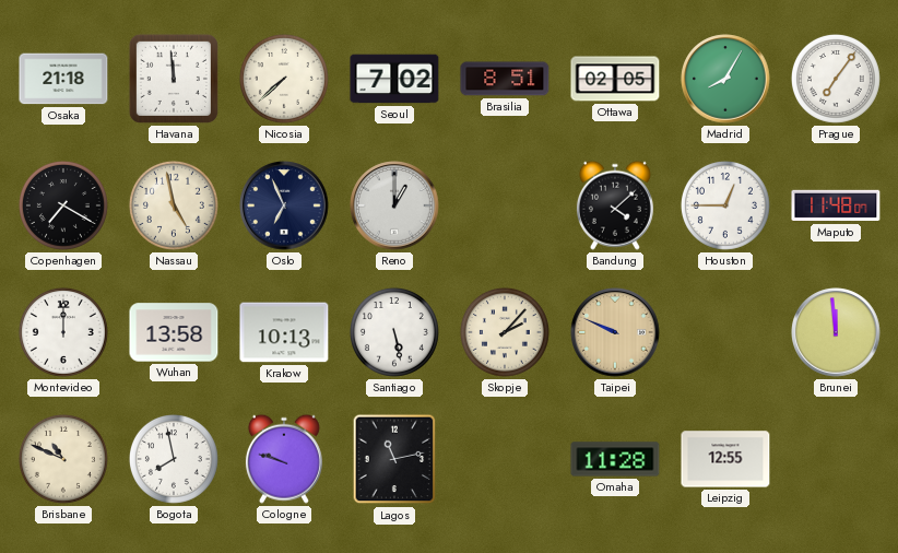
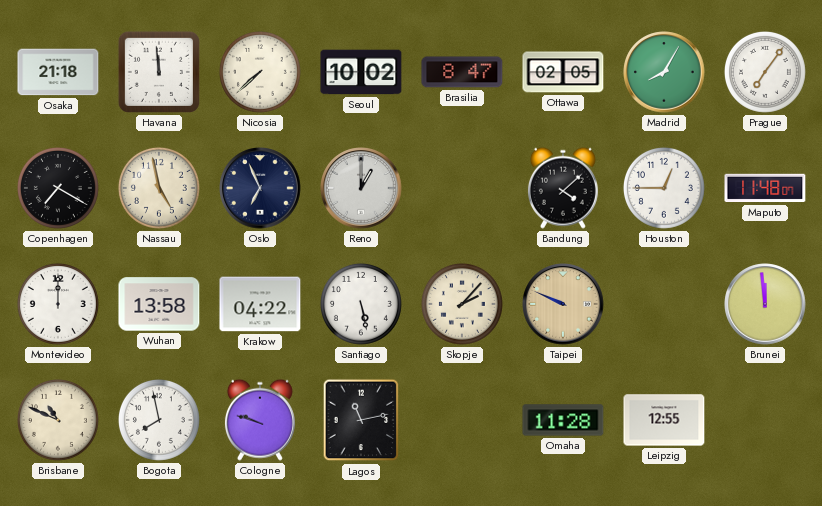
Seoul: 7:02 -> 10:02
Brasilia: 8:51 -> 8:47
Krakow: 10:13 -> 04:22
